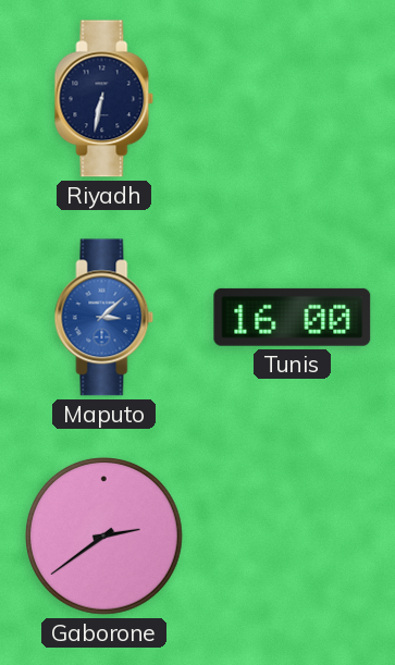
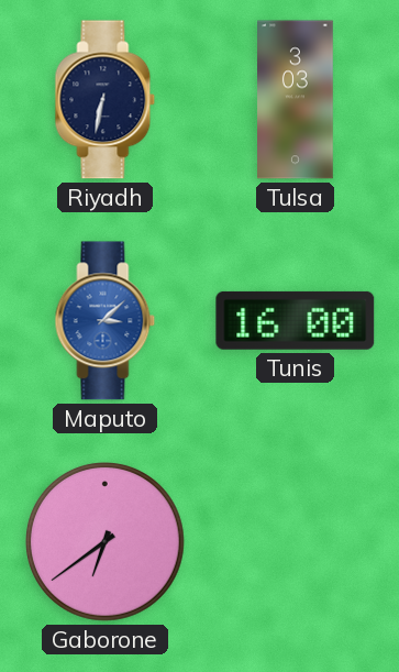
Tulsa: none -> 3:03
Gaborone: 2:39 -> 6:39
